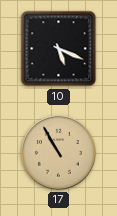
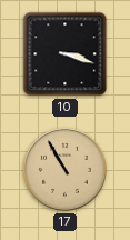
10: 5:19 -> 3:18
